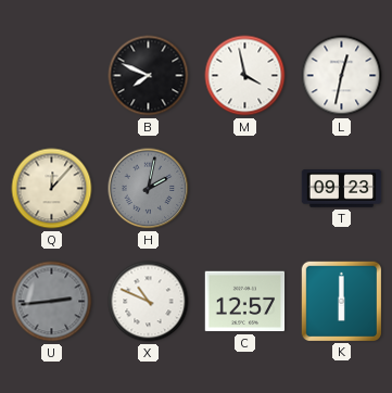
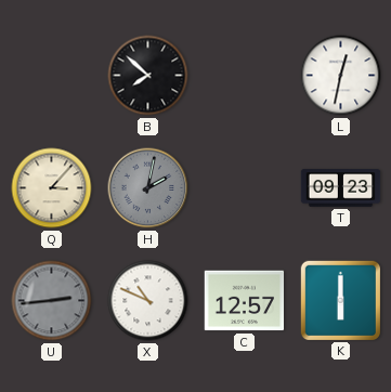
B: 7:49 -> 7:52
M: 3:58 -> none
Q: 12:07 -> 3:07
